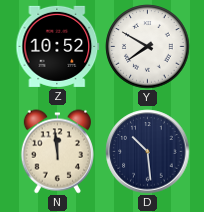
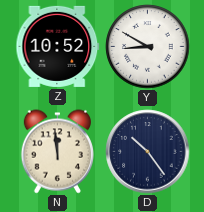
Y: 7:50 -> 8:50
D: 10:29 -> 10:24
